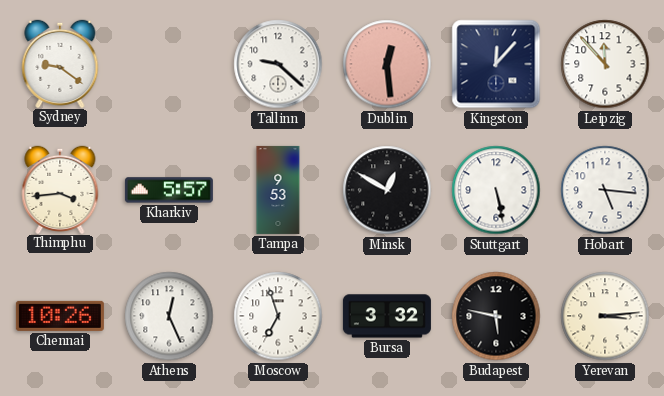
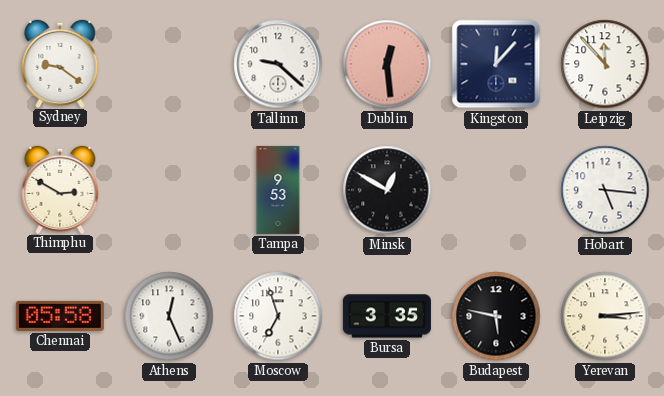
Thimphu: 3:44 -> 2:50
Kharkiv: 5:57 -> none
Stuttgart: 5:28 -> none
Chennai: 10:26 -> 05:58
Bursa: 3:32 -> 3:35
